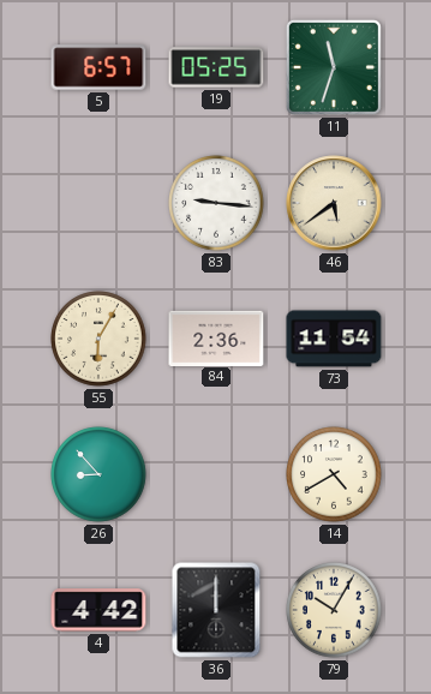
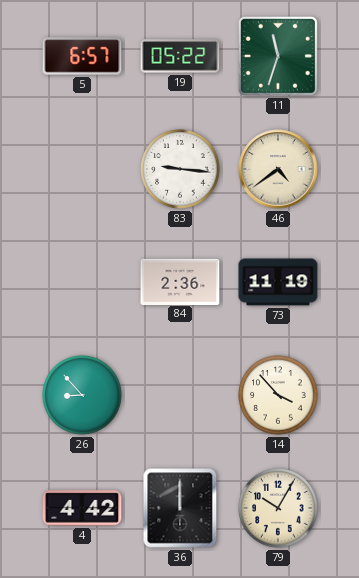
19: 05:25 -> 05:22
46: 5:39 -> 4:39
55: 6:05 -> none
73: 11:54 -> 11:19
14: 4:40 -> 3:53
